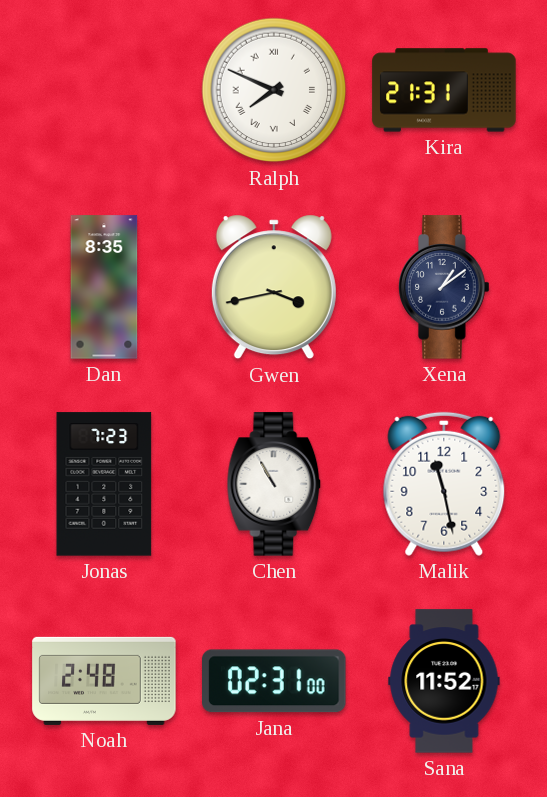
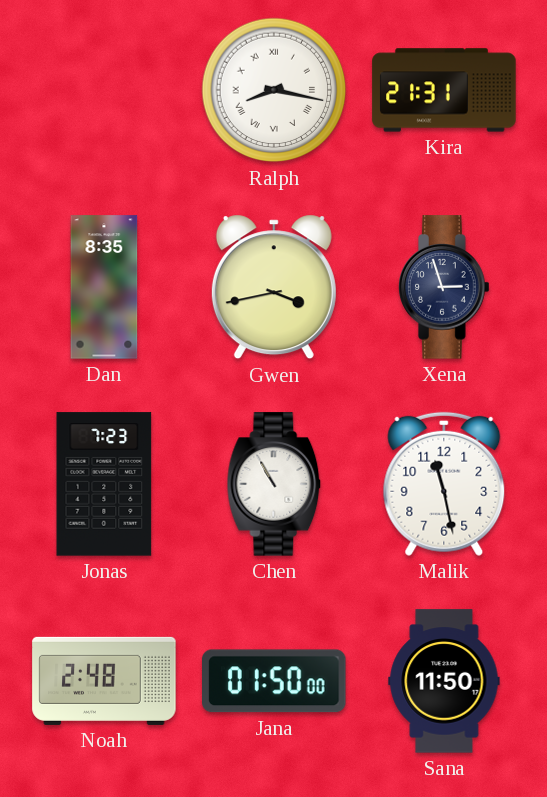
Ralph: 7:49 -> 8:17
Xena: 1:09 -> 2:57
Jana: 02:31 -> 01:50
Sana: 11:52 -> 11:50
